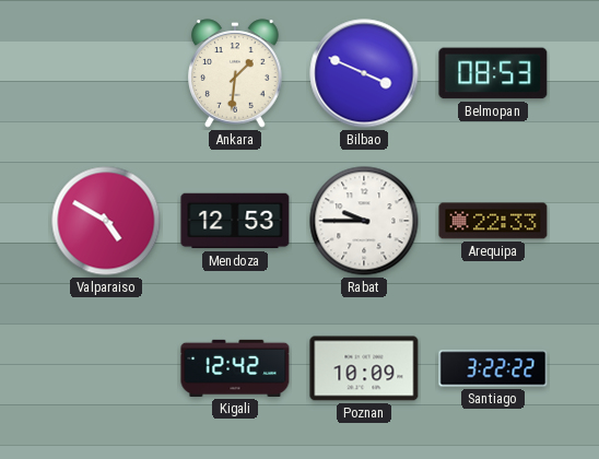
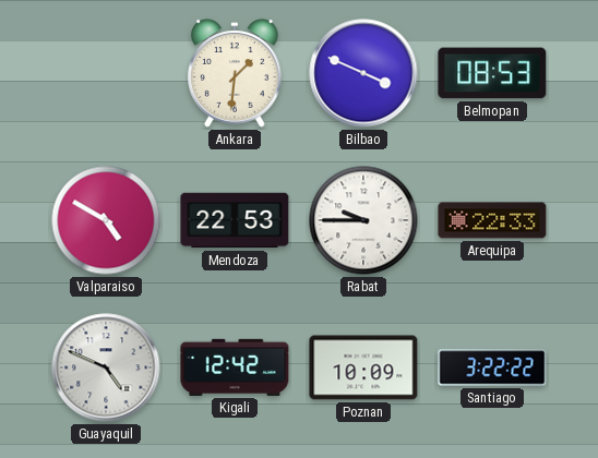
Mendoza: 12:53 -> 22:53
Guayaquil: none -> 4:49
